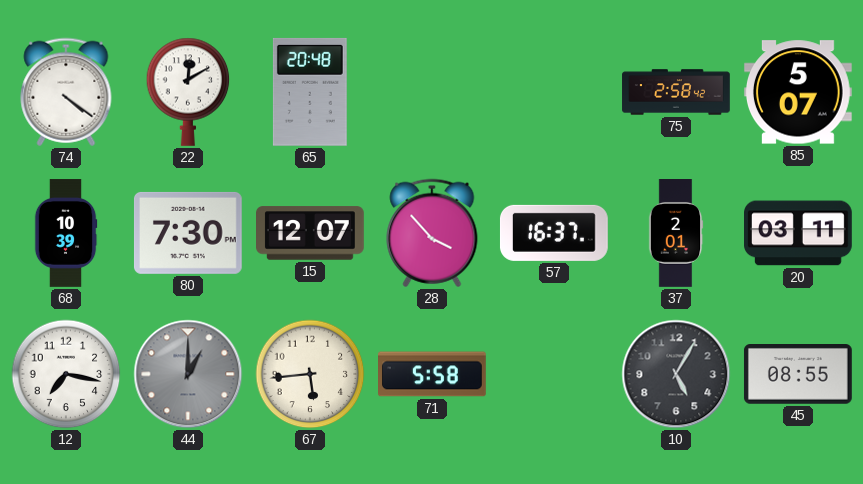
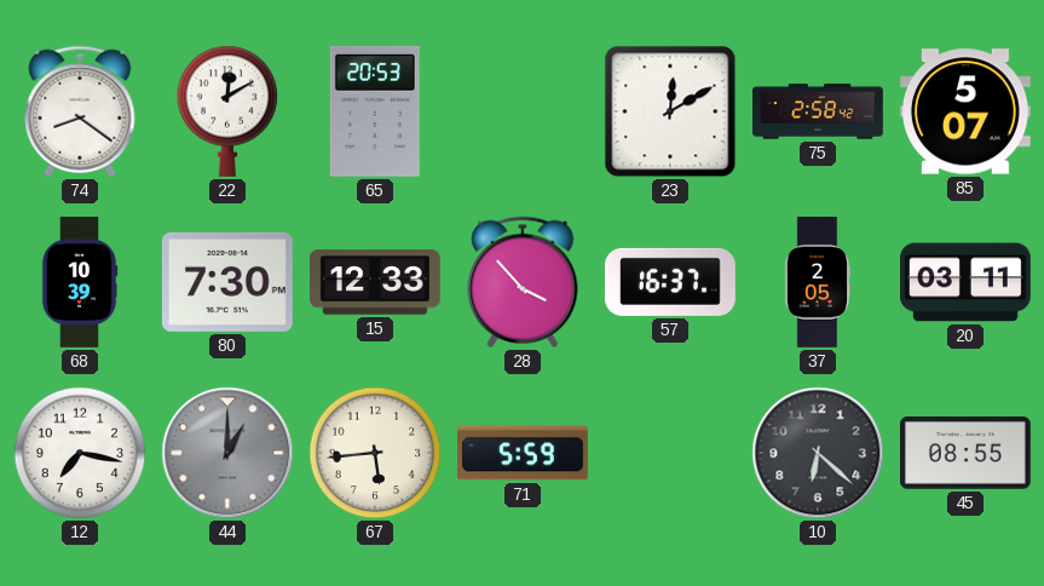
74: 4:21 -> 8:21
65: 20:48 -> 20:53
23: none -> 12:10
15: 12:07 -> 12:33
37: 2:01 -> 2:05
71: 5:58 -> 5:59
10: 5:05 -> 6:22
